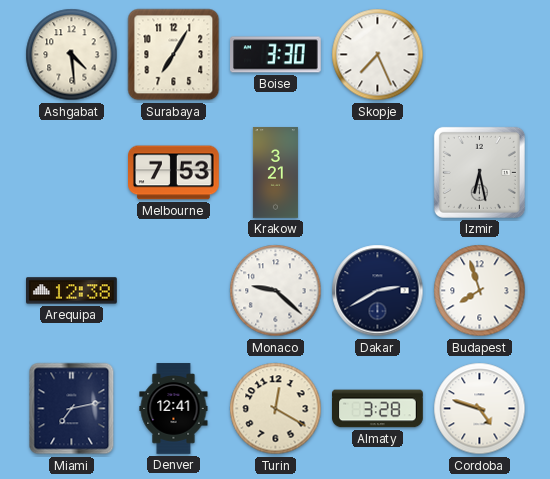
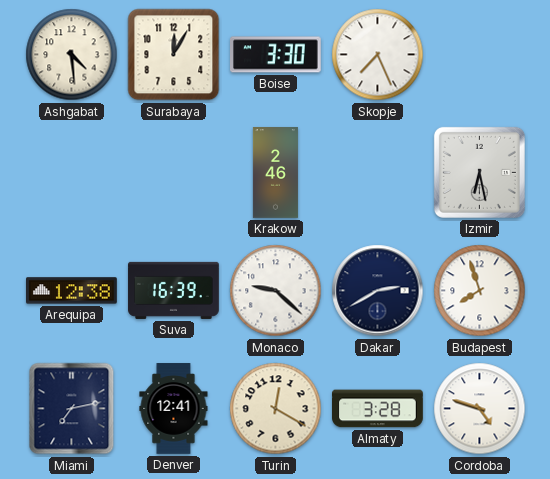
Surabaya: 7:05 -> 12:05
Melbourne: 7:53 -> none
Krakow: 3:21 -> 2:46
Suva: none -> 16:39
